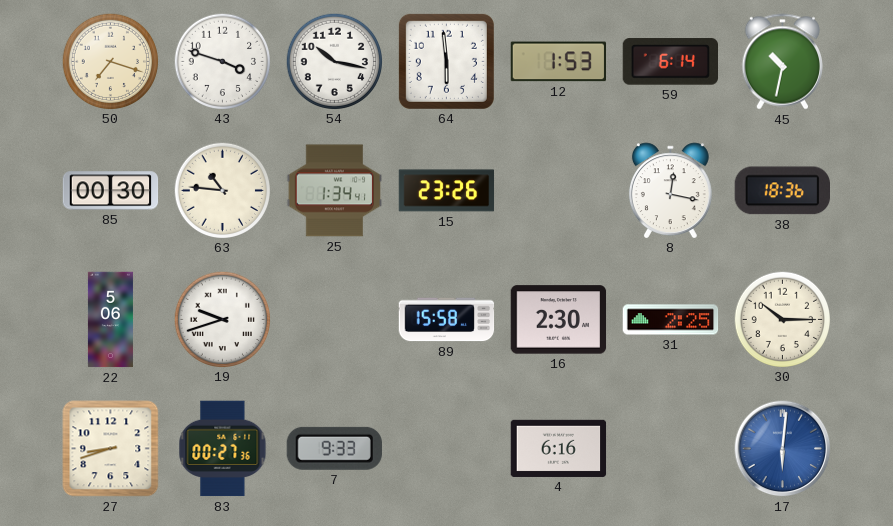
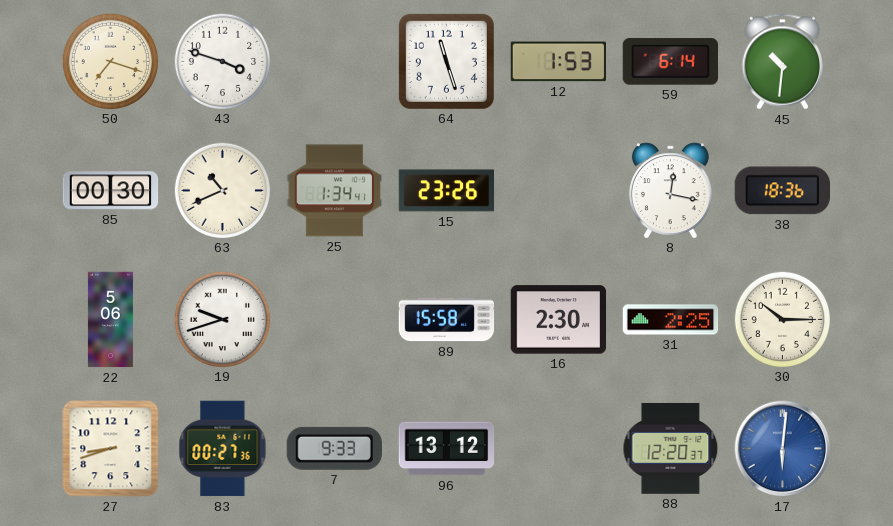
54: 10:17 -> none
64: 5:59 -> 11:27
45: 10:32 -> 10:31
63: 10:46 -> 10:41
96: none -> 13:12
4: 6:16 -> none
88: none -> 12:20
